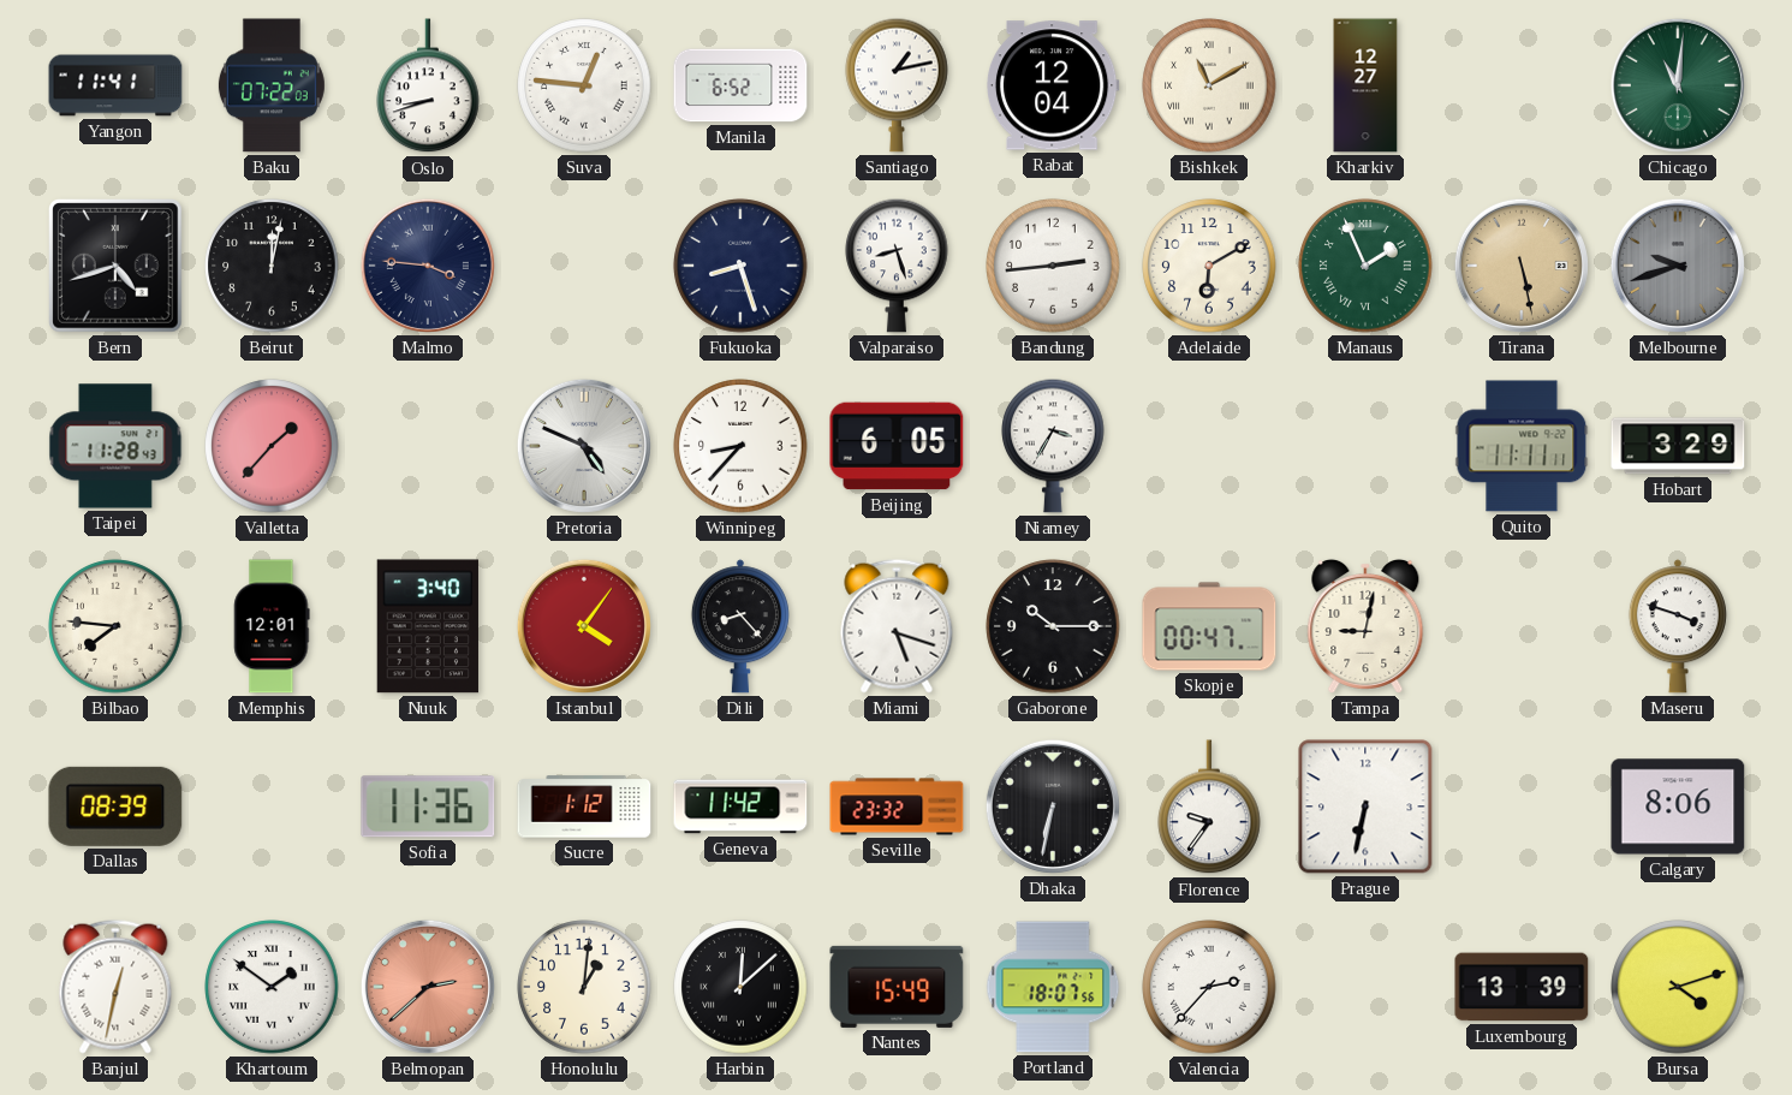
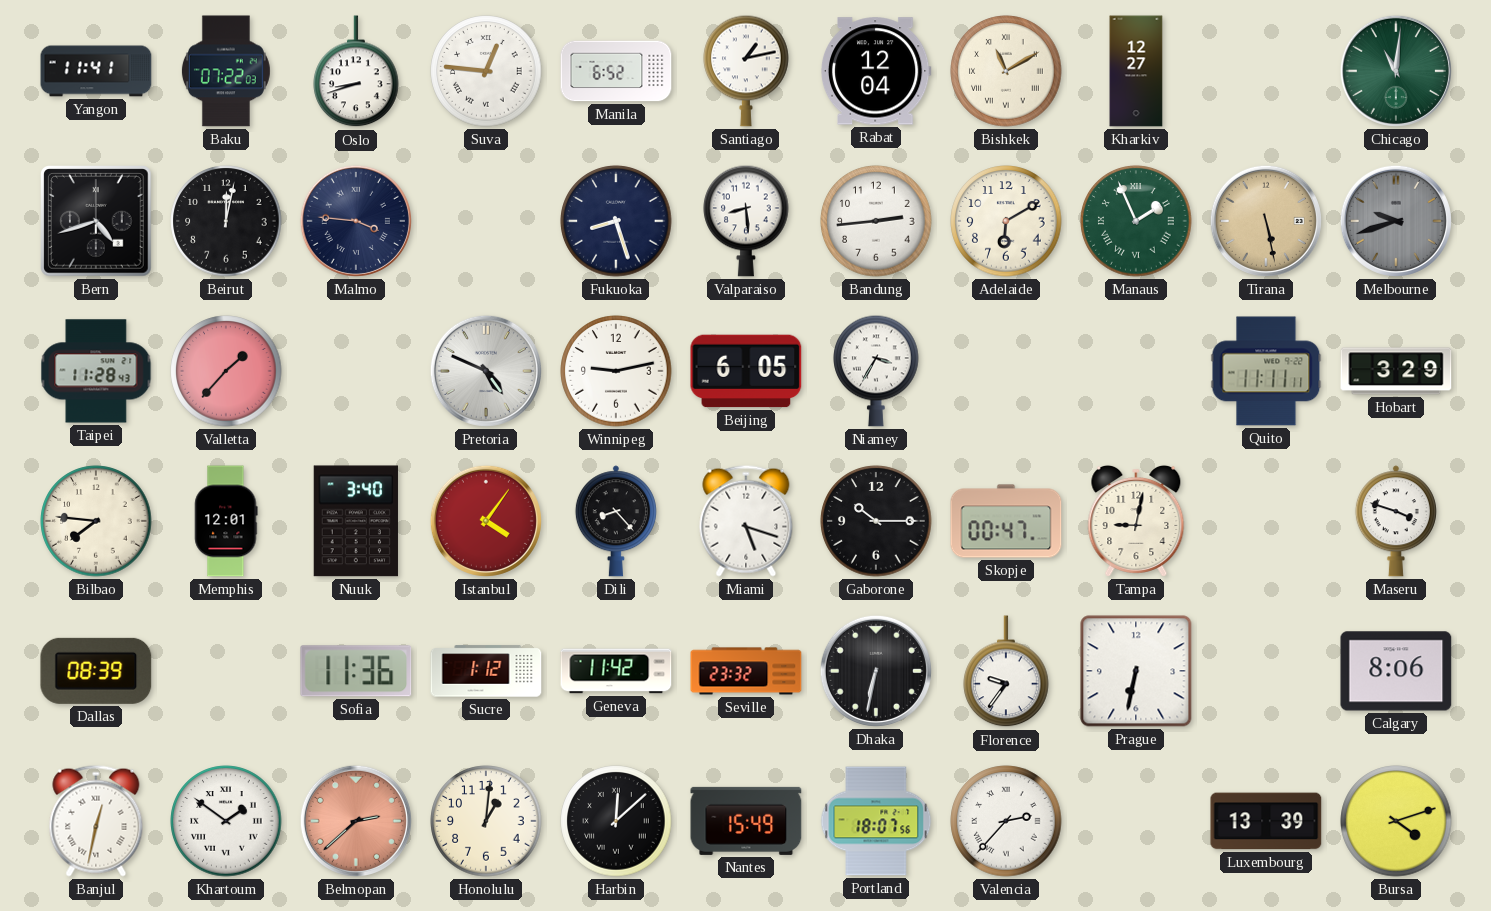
Valparaiso: 8:27 -> 8:29
Winnipeg: 8:37 -> 9:13
